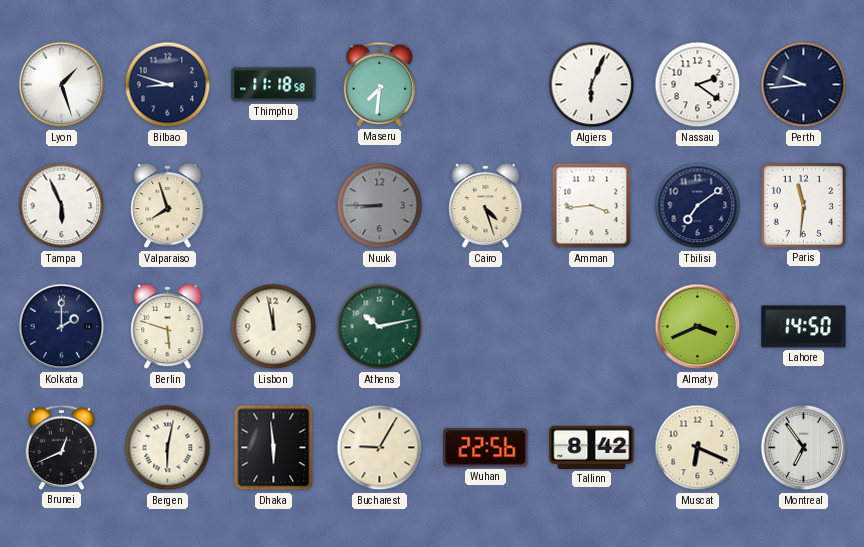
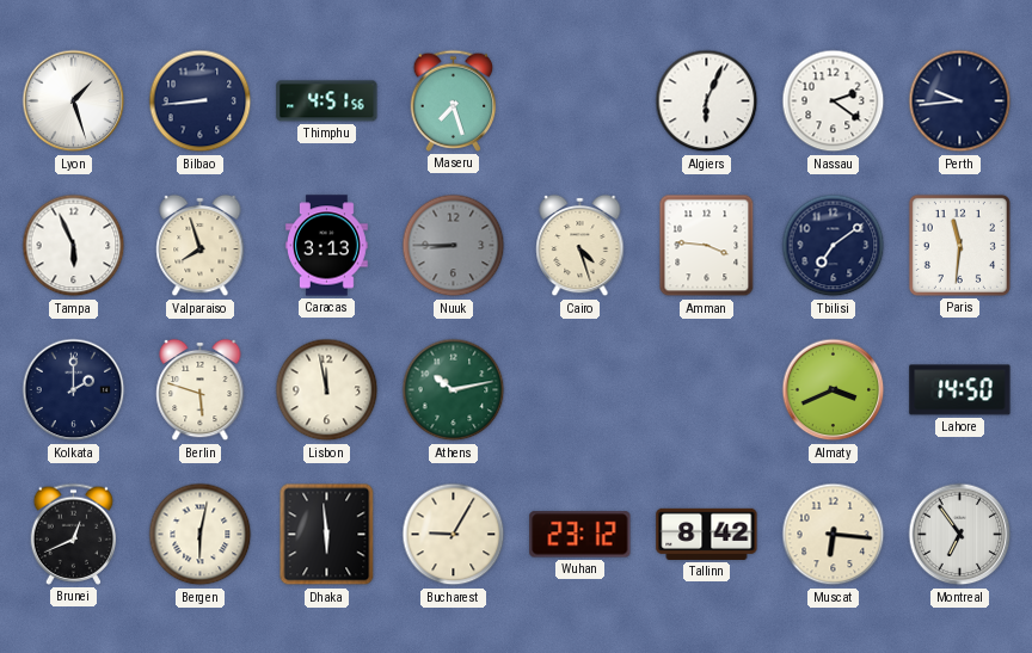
Bilbao: 8:48 -> 8:44
Thimphu: 11:18 -> 4:51
Maseru: 7:31 -> 7:27
Caracas: none -> 3:13
Amman: 3:44 -> 3:46
Wuhan: 22:56 -> 23:12
Muscat: 6:19 -> 6:16
